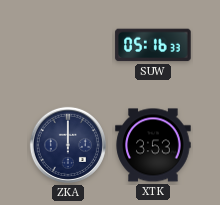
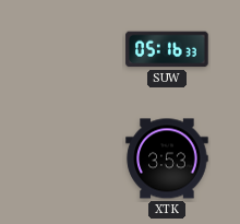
ZKA: 12:00 -> none
